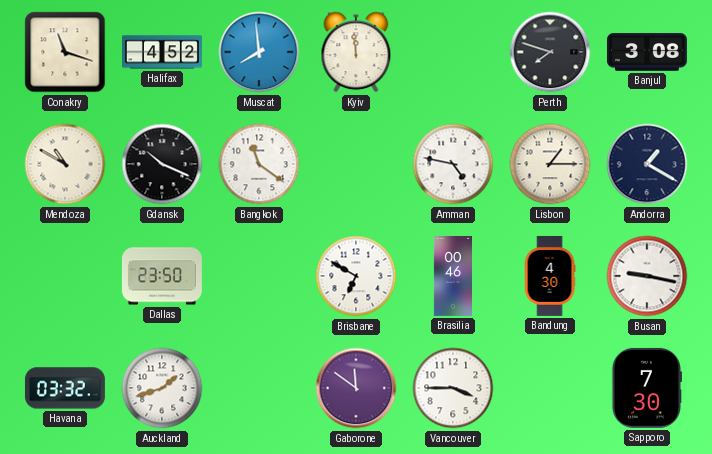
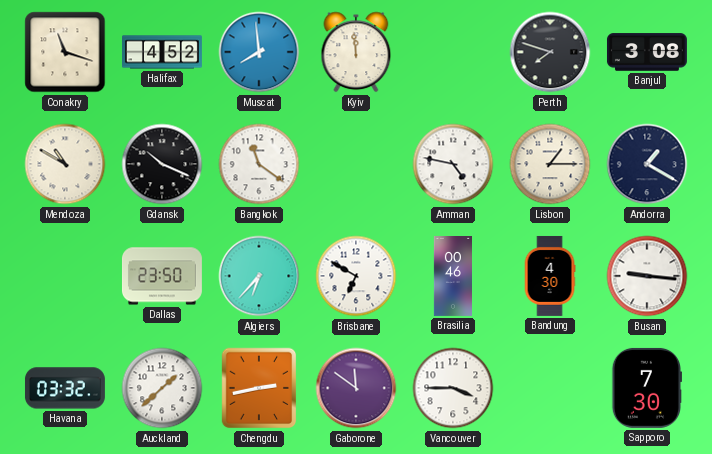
Algiers: none -> 6:37
Busan: 9:17 -> 9:16
Auckland: 1:42 -> 1:38
Chengdu: none -> 2:43
